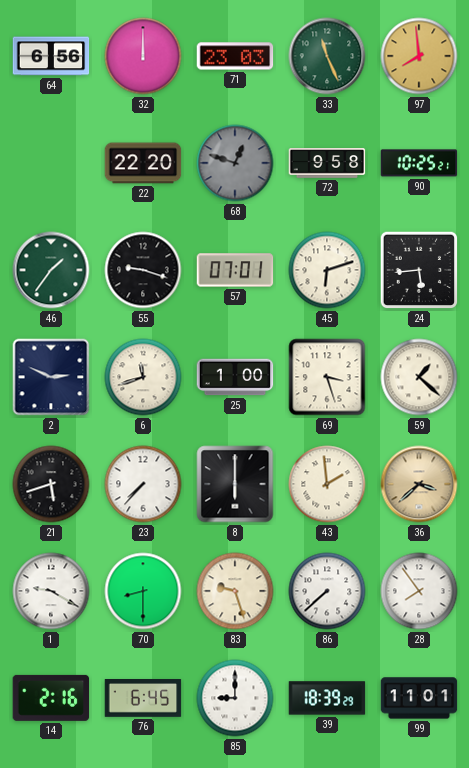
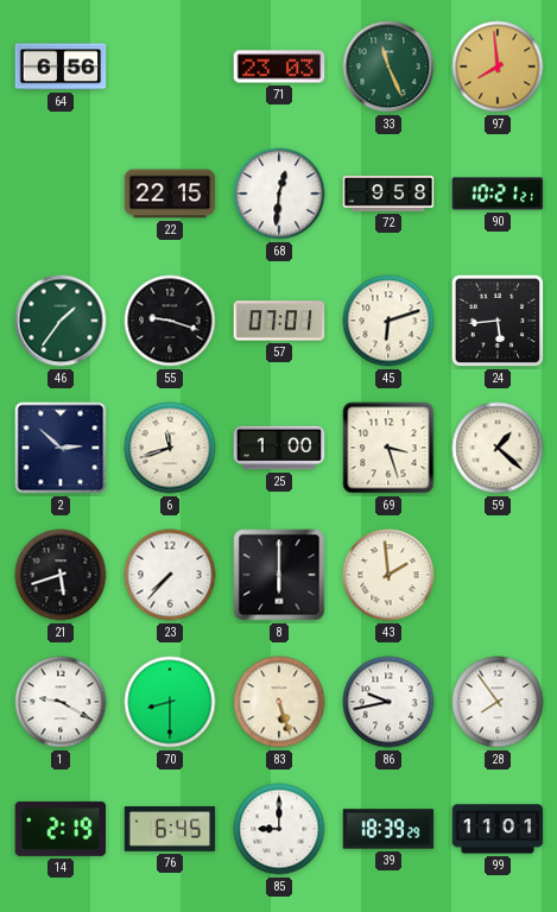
32: 12:00 -> none
22: 22:20 -> 22:15
68: 12:48 -> 12:31
68 dial: grey -> white
90: 10:25 -> 10:21
2: 2:49 -> 2:52
36: 3:38 -> none
83: 9:27 -> 5:27
86: 7:38 -> 9:43
14: 2:16 -> 2:19
